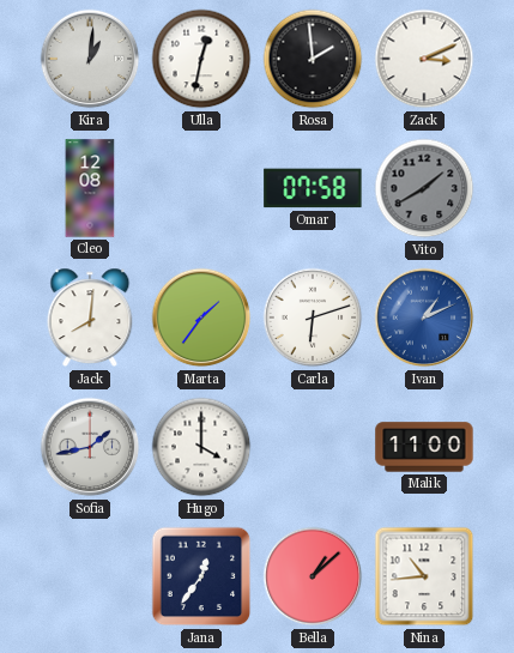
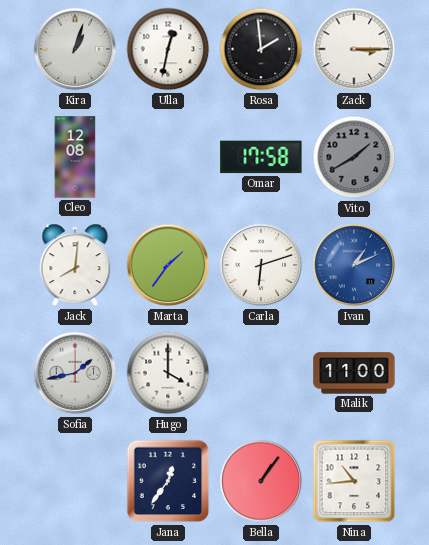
Kira: 1:01 -> 1:03
Zack: 3:11 -> 3:15
Omar: 07:58 -> 17:58
Bella: 1:08 -> 1:06
